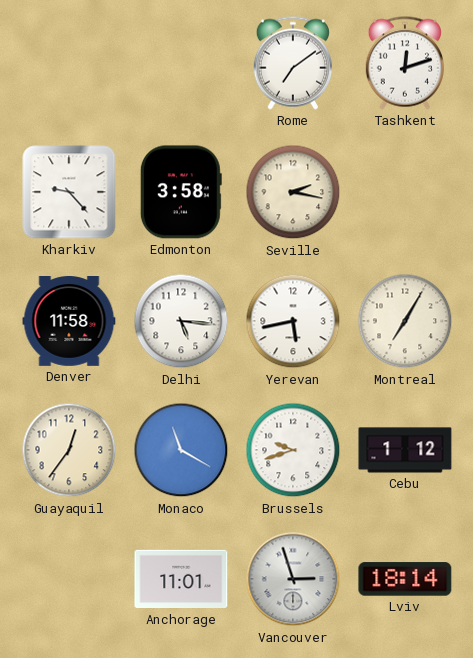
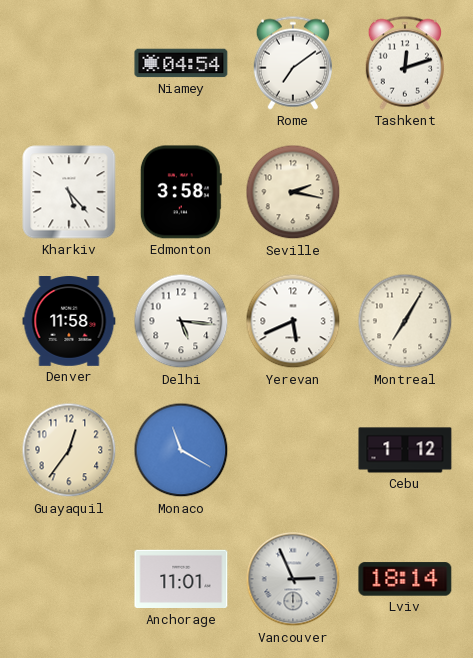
Niamey: none -> 04:54
Kharkiv: 9:23 -> 5:23
Yerevan: 5:43 -> 5:41
Brussels: 9:42 -> none
Vancouver: 2:57 -> 2:56
